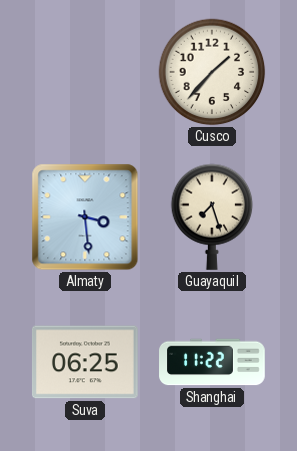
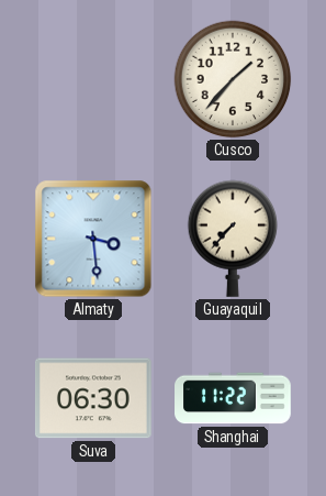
Guayaquil: 7:27 -> 7:37
Suva: 06:25 -> 06:30
